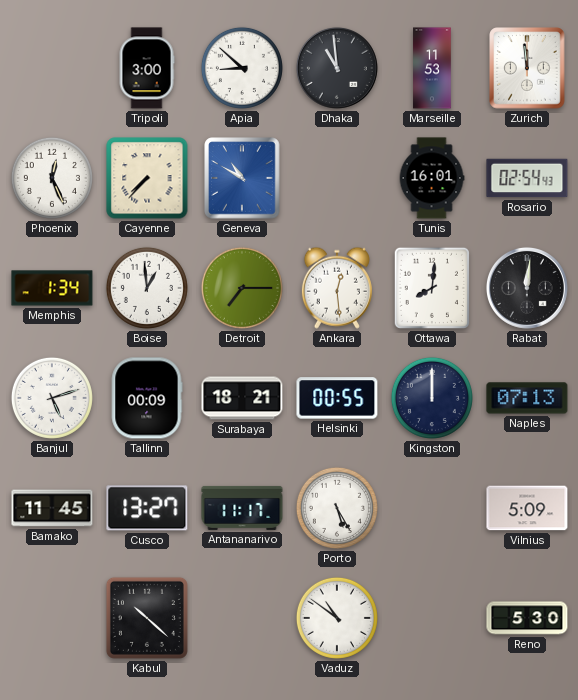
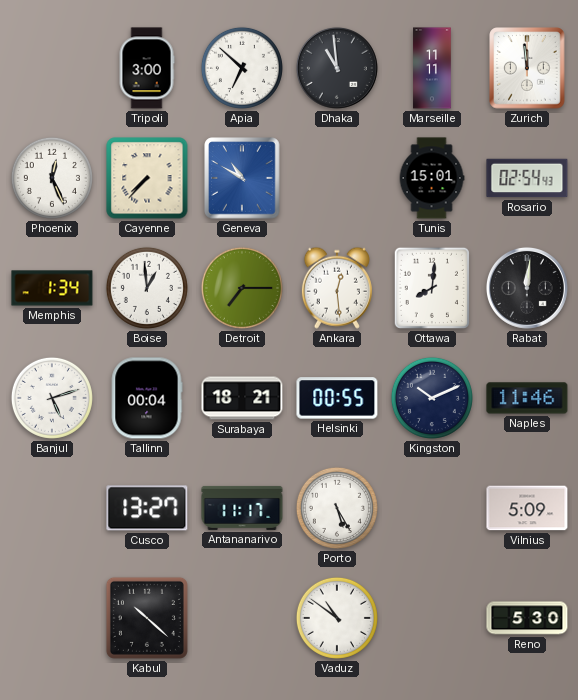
Apia: 8:52 -> 6:52
Marseille: 11:53 -> 11:11
Tunis: 16:01 -> 15:01
Tallinn: 00:09 -> 00:04
Kingston: 12:00 -> 10:11
Naples: 07:13 -> 11:46
Bamako: 11:45 -> none
